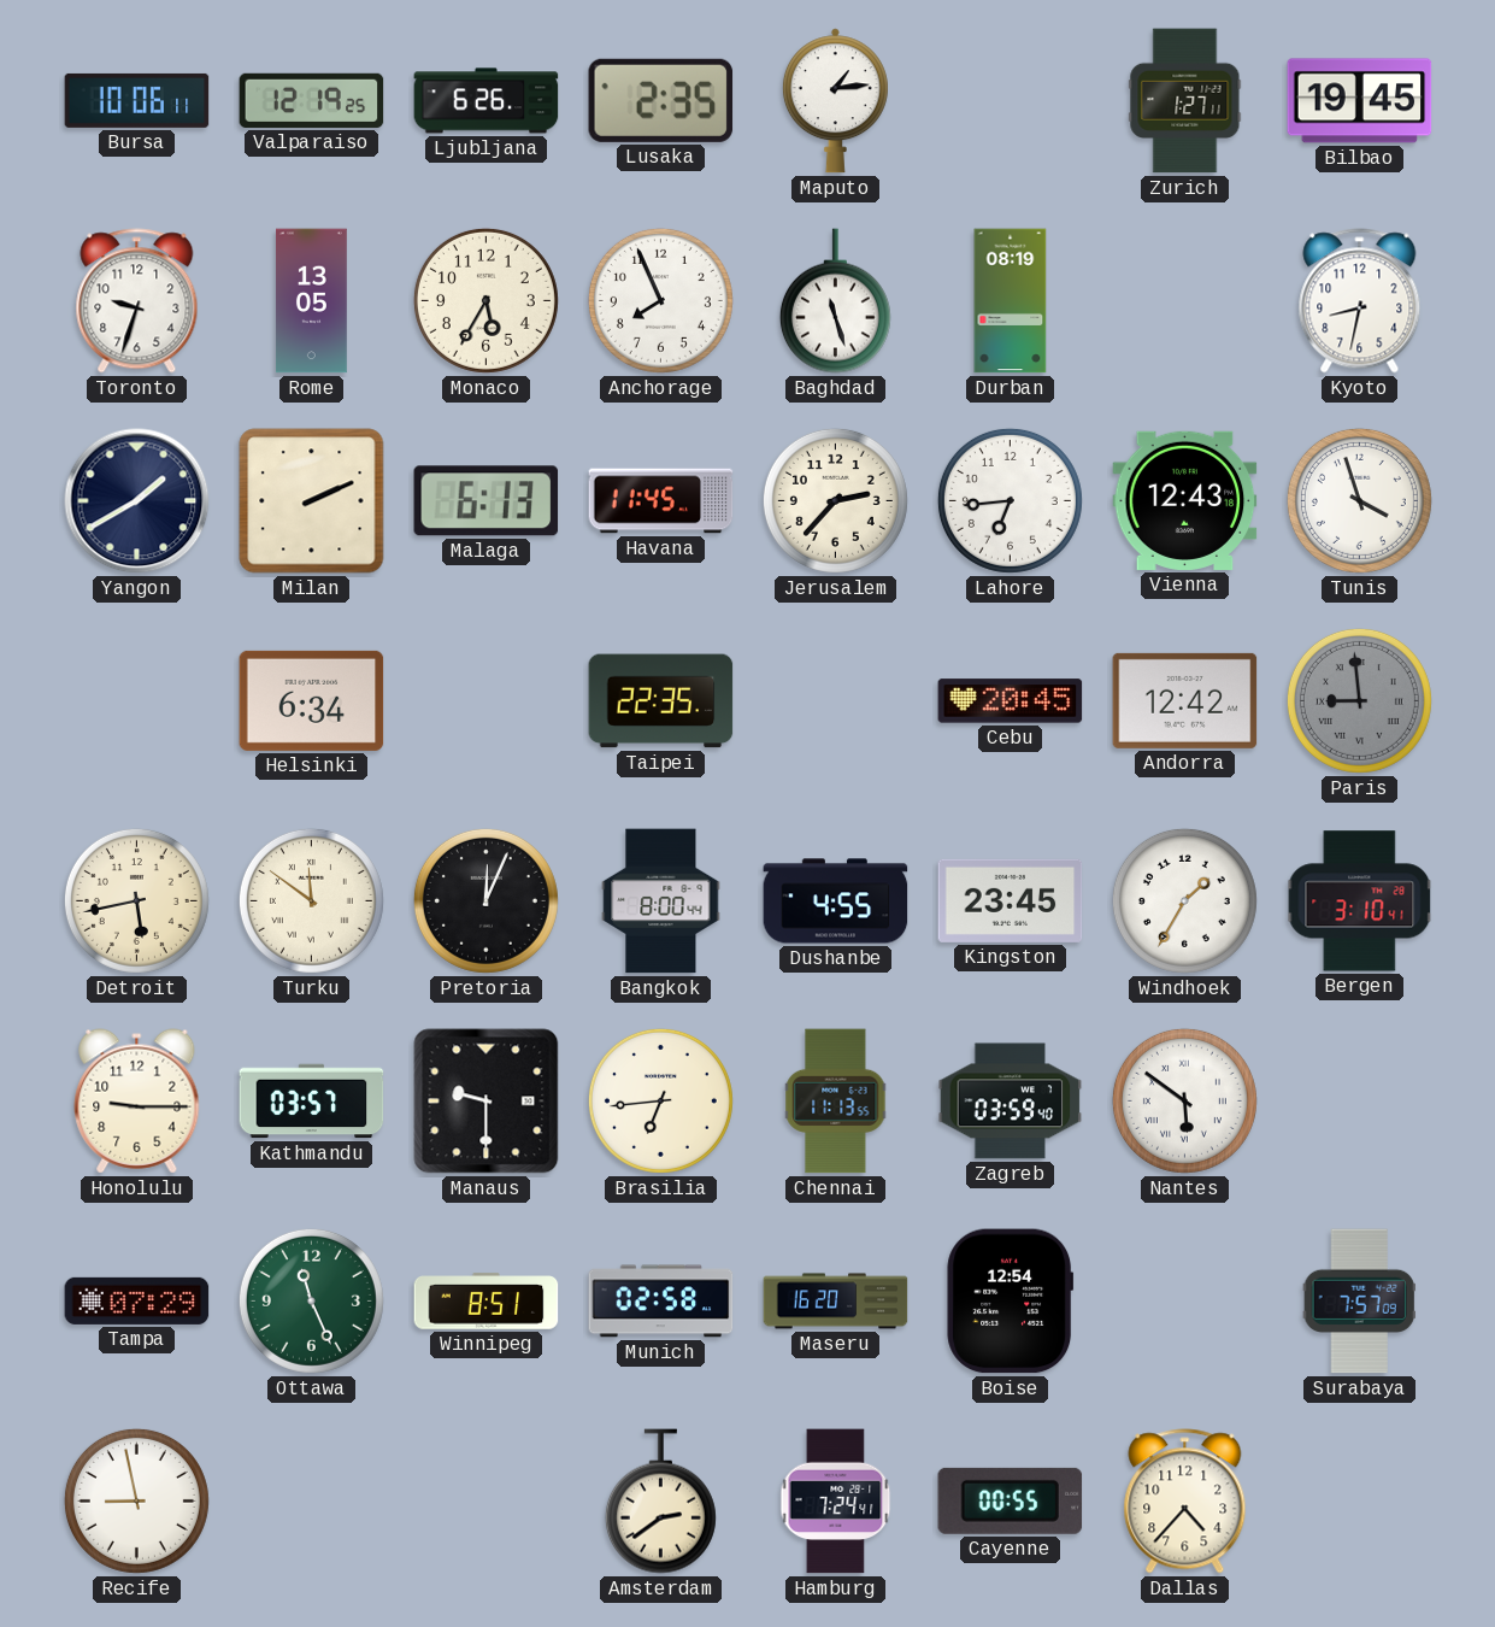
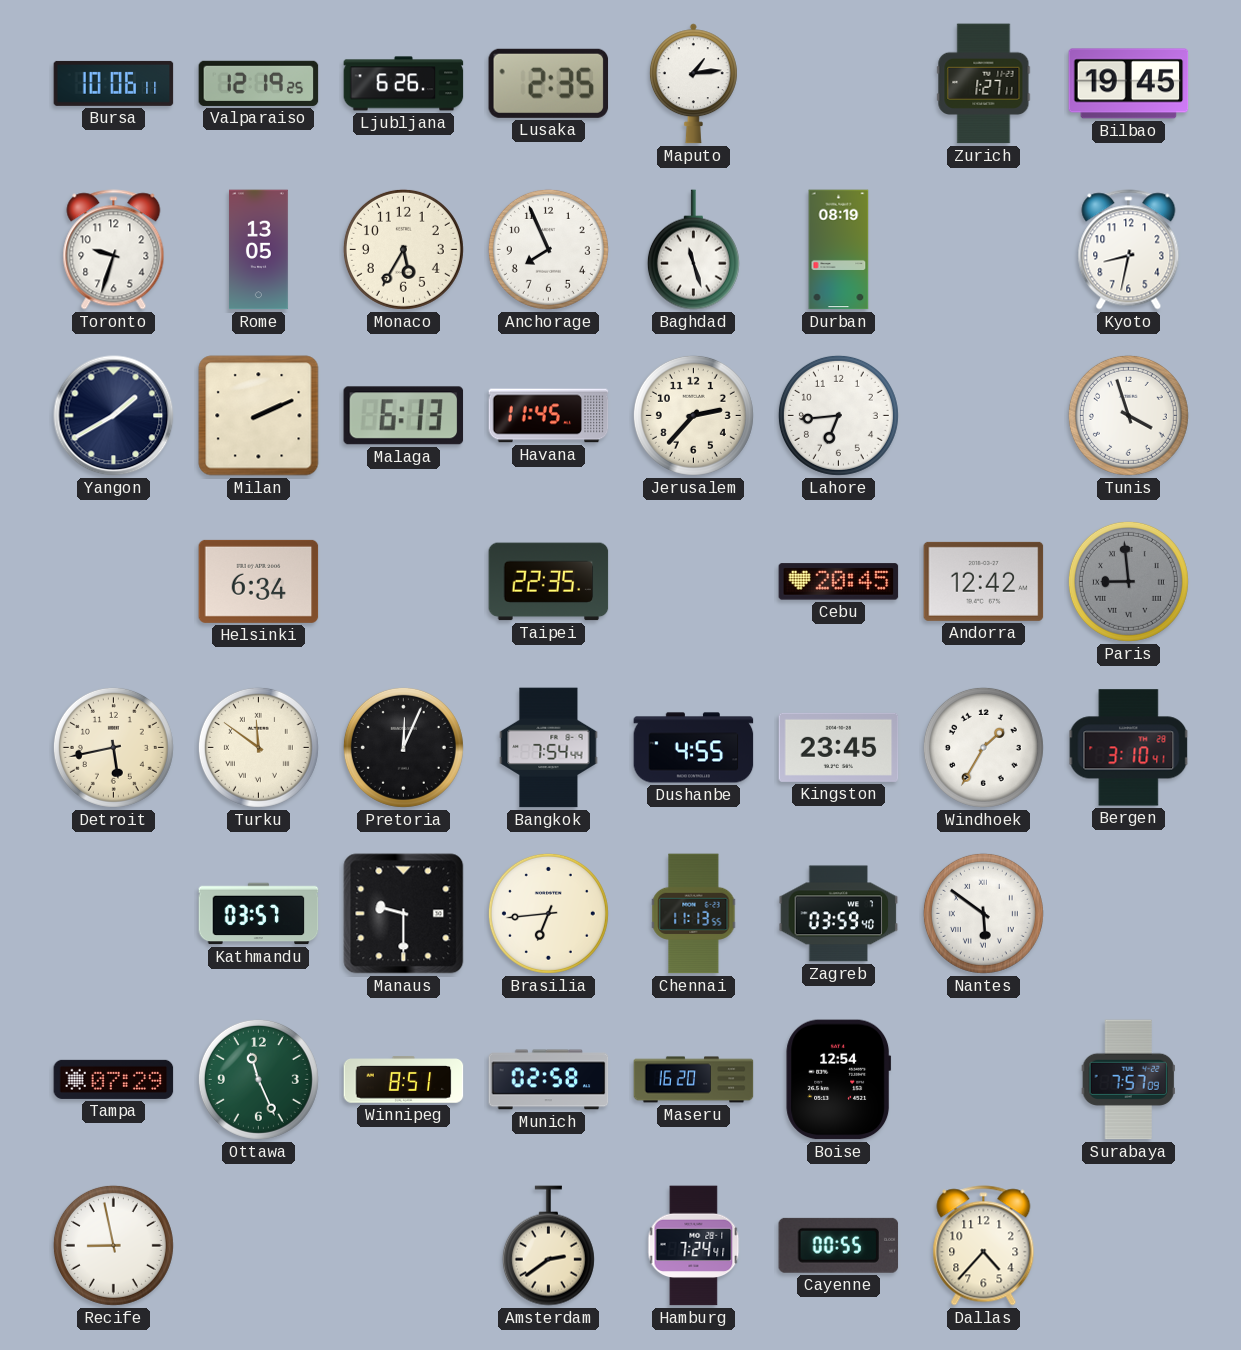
Vienna: 12:43 -> none
Bangkok: 8:00 -> 7:54
Honolulu: 9:15 -> none
